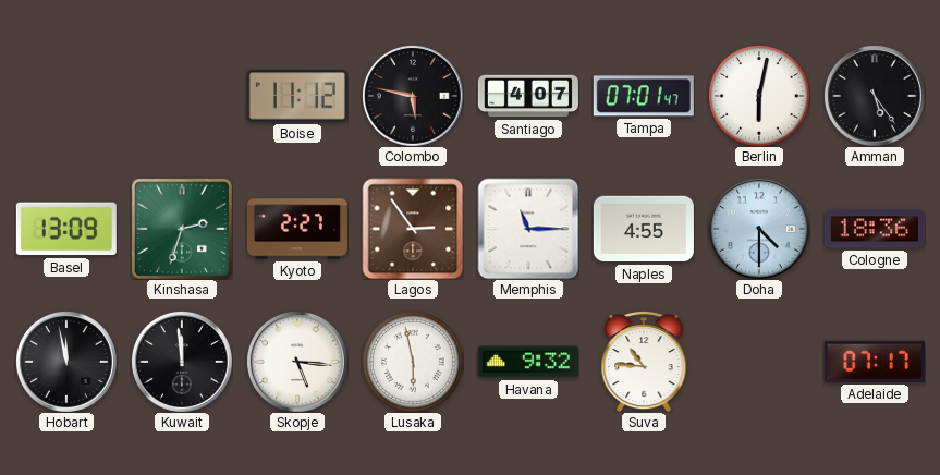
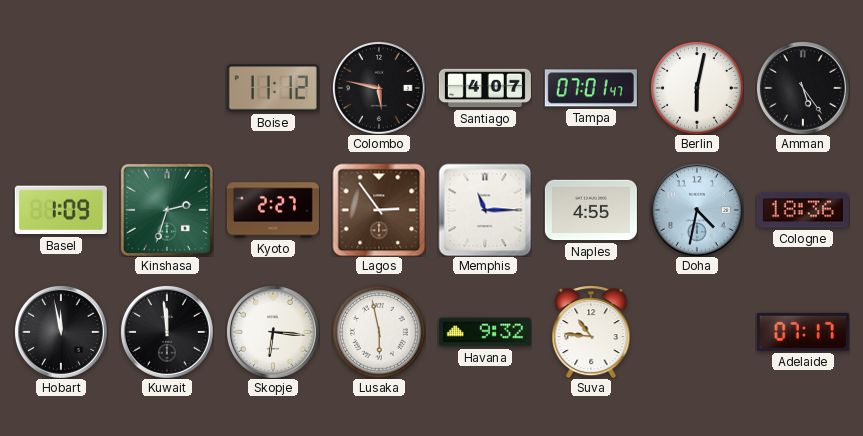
Basel: 13:09 -> 1:09
Doha: 4:30 -> 4:32
Skopje: 5:16 -> 6:16
